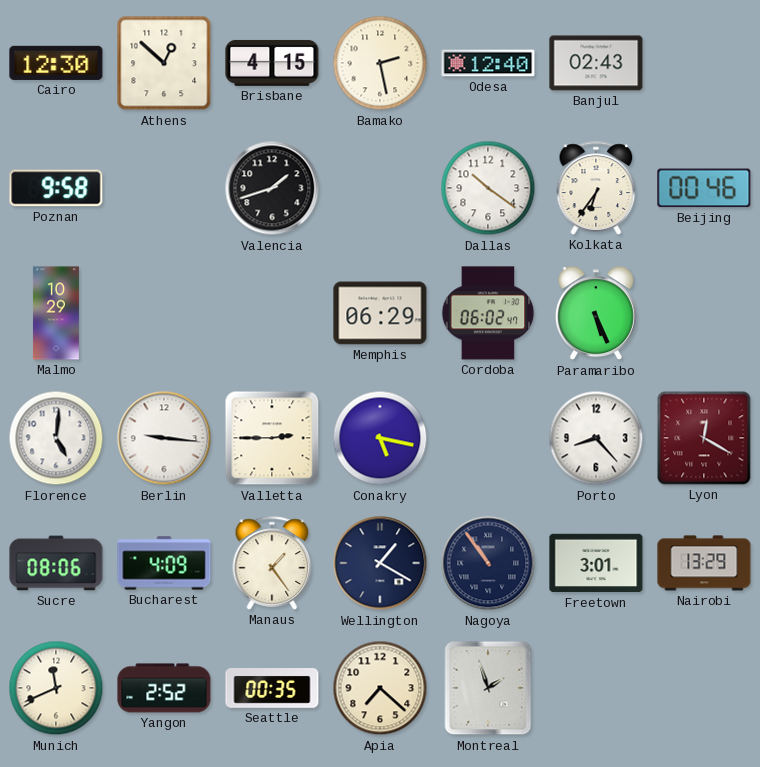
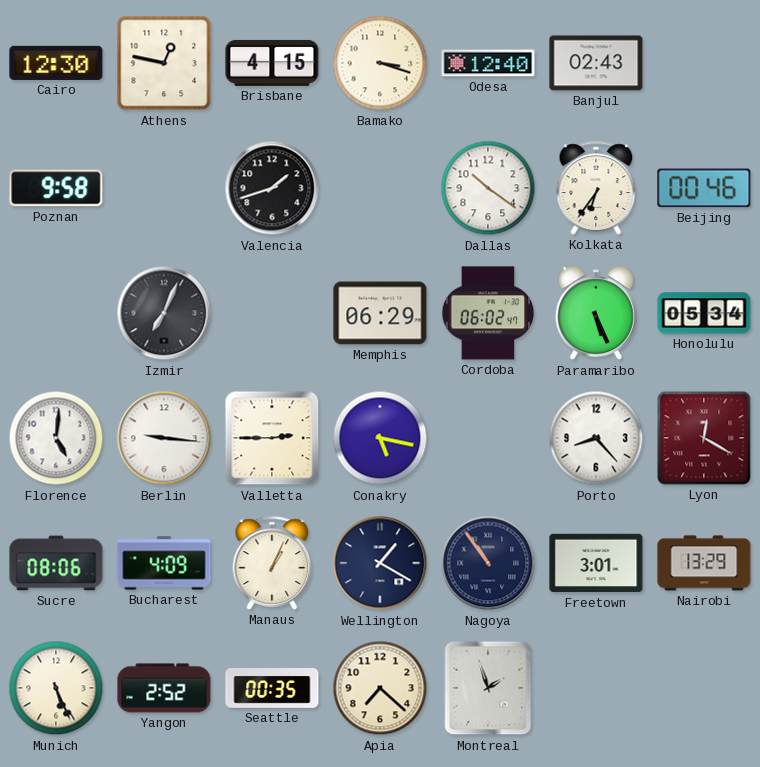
Athens: 12:52 -> 12:47
Bamako: 2:28 -> 3:18
Malmo: 10:29 -> none
Izmir: none -> 7:04
Honolulu: none -> 05:34
Manaus: 1:24 -> 1:04
Munich: 11:41 -> 5:26
